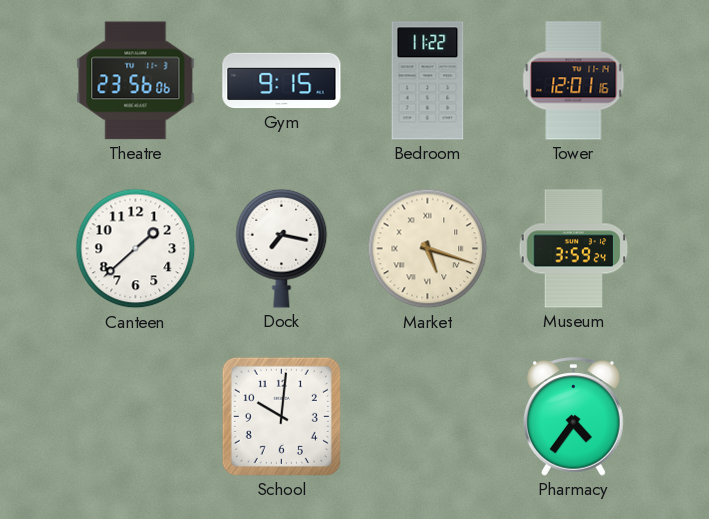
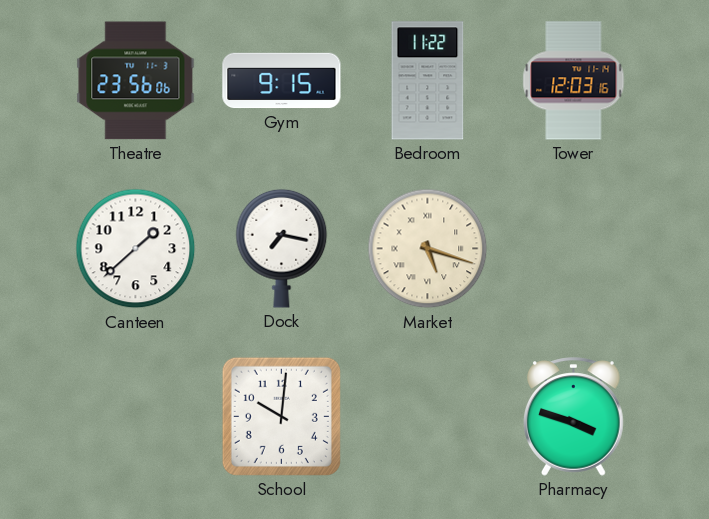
Tower: 12:01 -> 12:03
Museum: 3:59 -> none
Pharmacy: 4:36 -> 3:48
